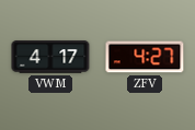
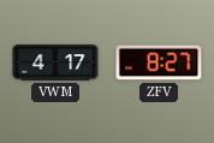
ZFV: 4:27 -> 8:27
